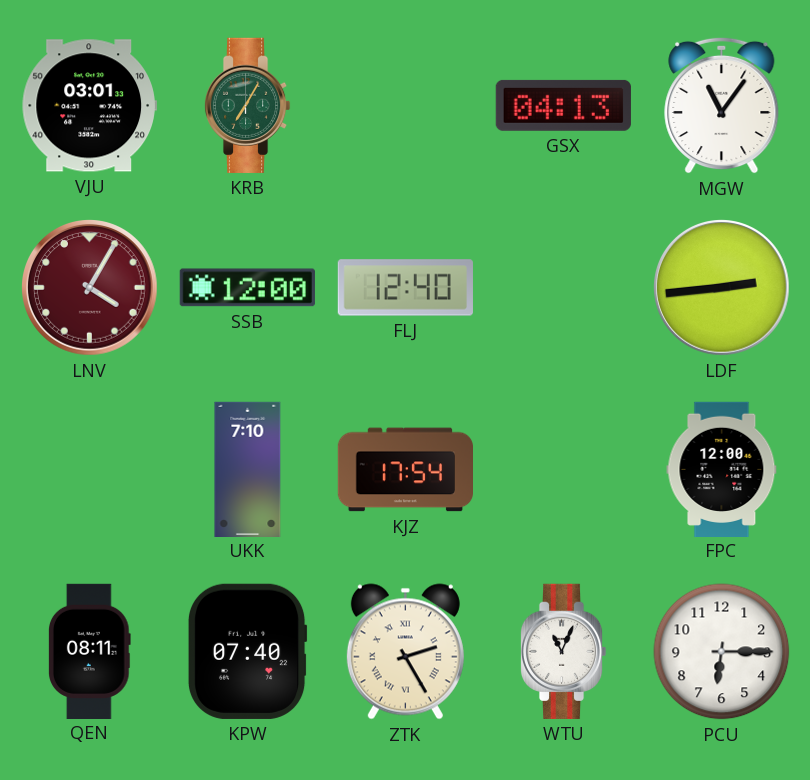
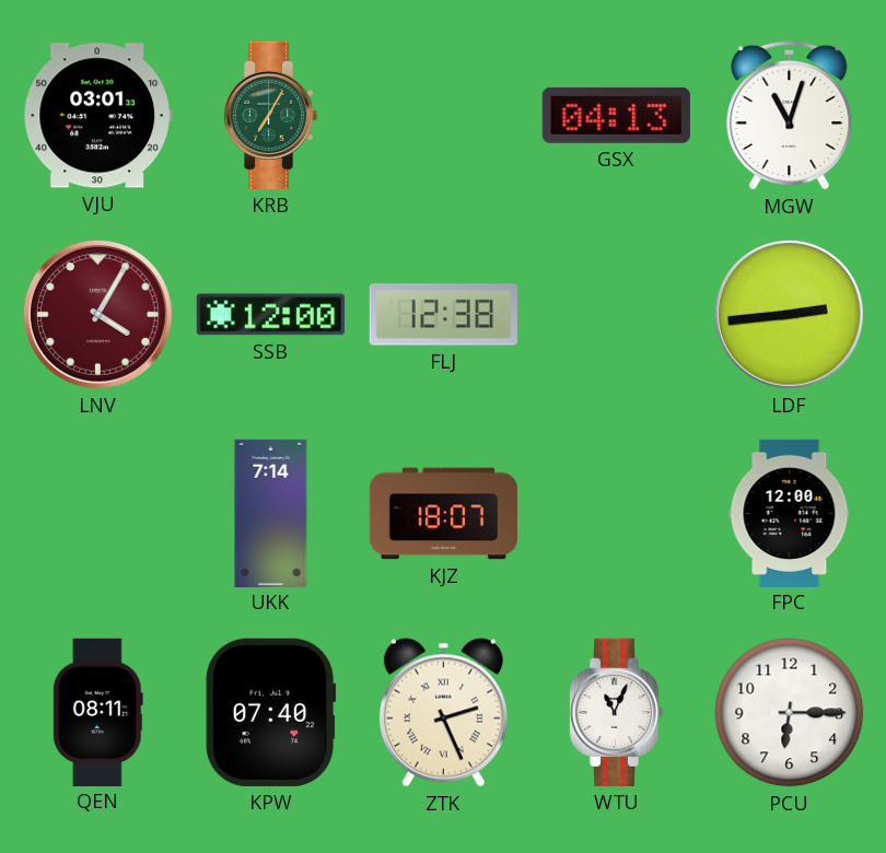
MGW: 11:06 -> 11:03
FLJ: 12:40 -> 12:38
UKK: 7:10 -> 7:14
KJZ: 17:54 -> 18:07
ZTK: 2:25 -> 2:26
